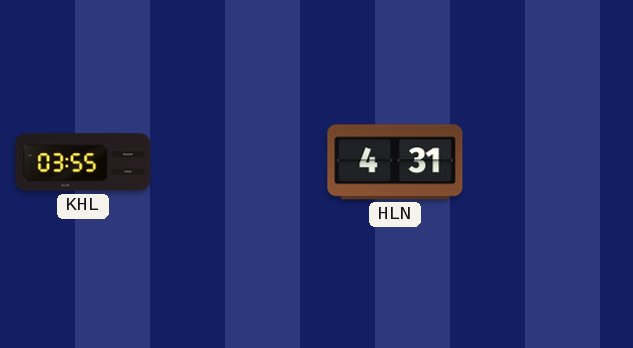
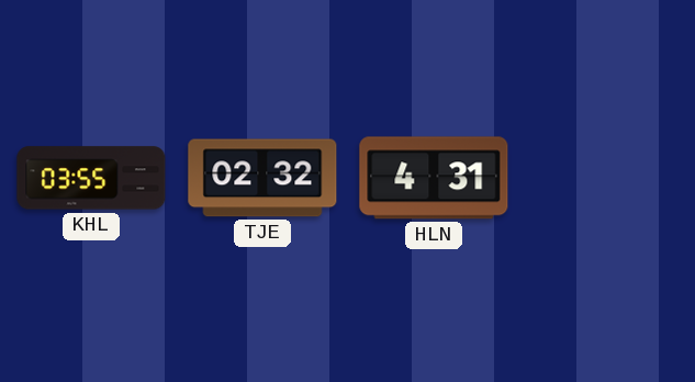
TJE: none -> 02:32
